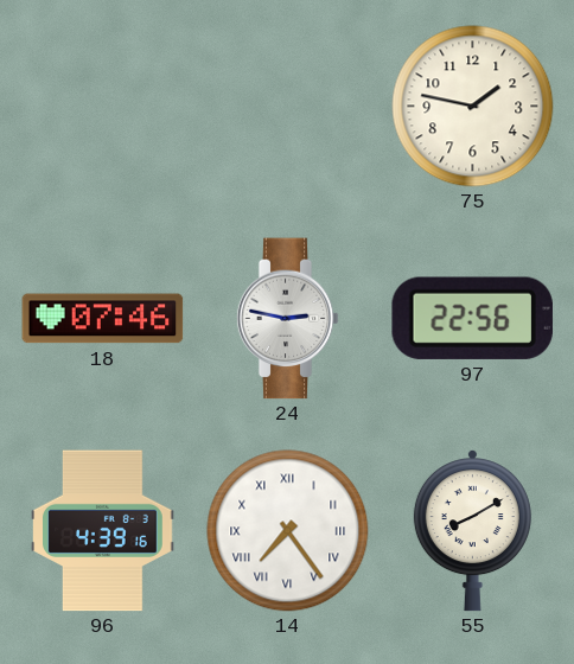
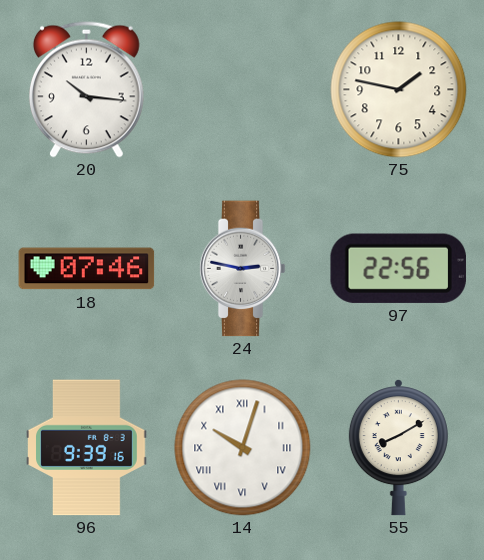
20: none -> 10:16
96: 4:39 -> 9:39
14: 7:24 -> 10:03
